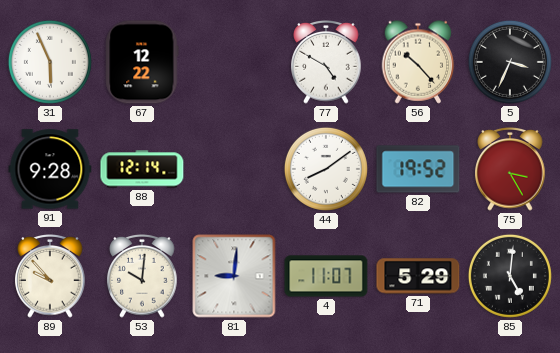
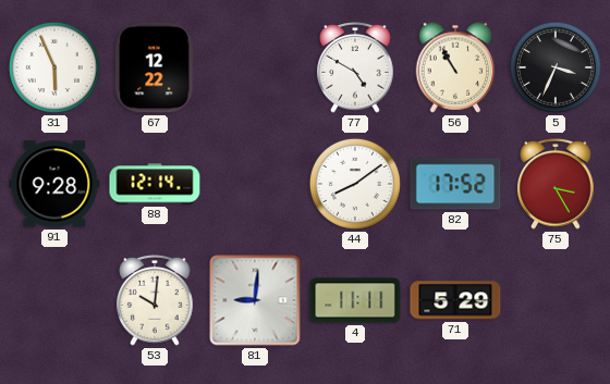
56: 10:23 -> 10:55
82: 19:52 -> 17:52
89: 9:53 -> none
4: 11:07 -> 11:11
85: 5:01 -> none
